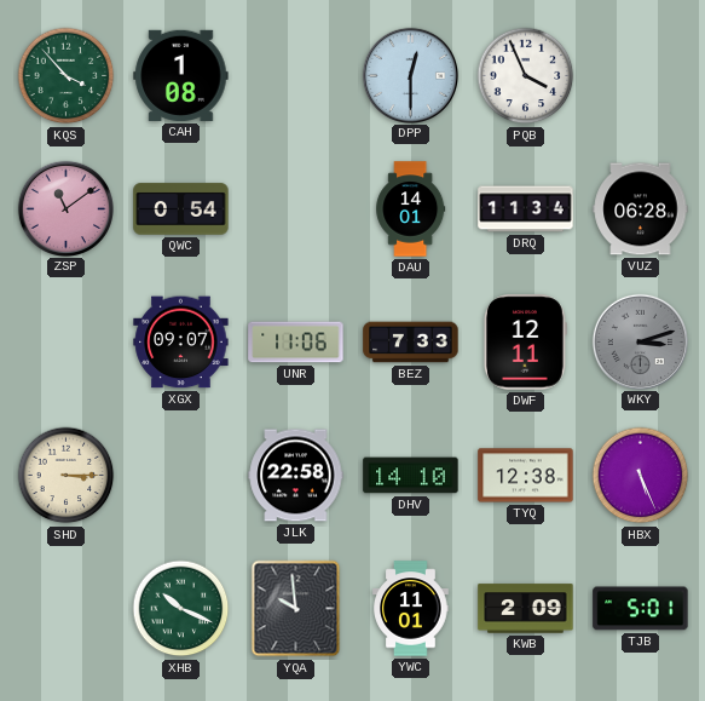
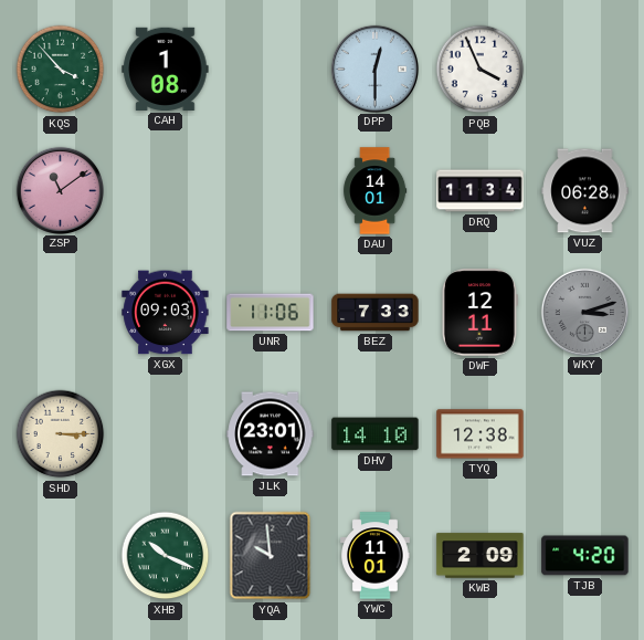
QWC: 0:54 -> none
XGX: 09:07 -> 09:03
JLK: 22:58 -> 23:01
HBX: 5:26 -> none
TJB: 5:01 -> 4:20
